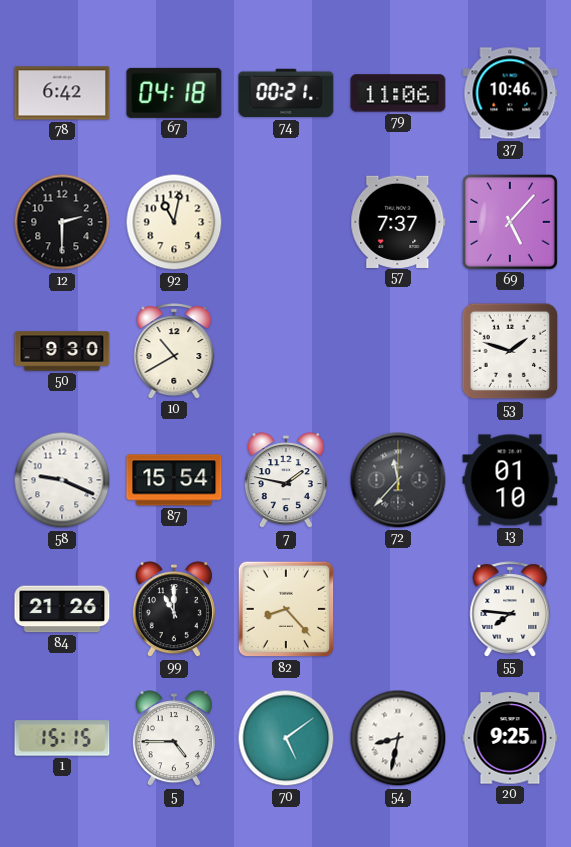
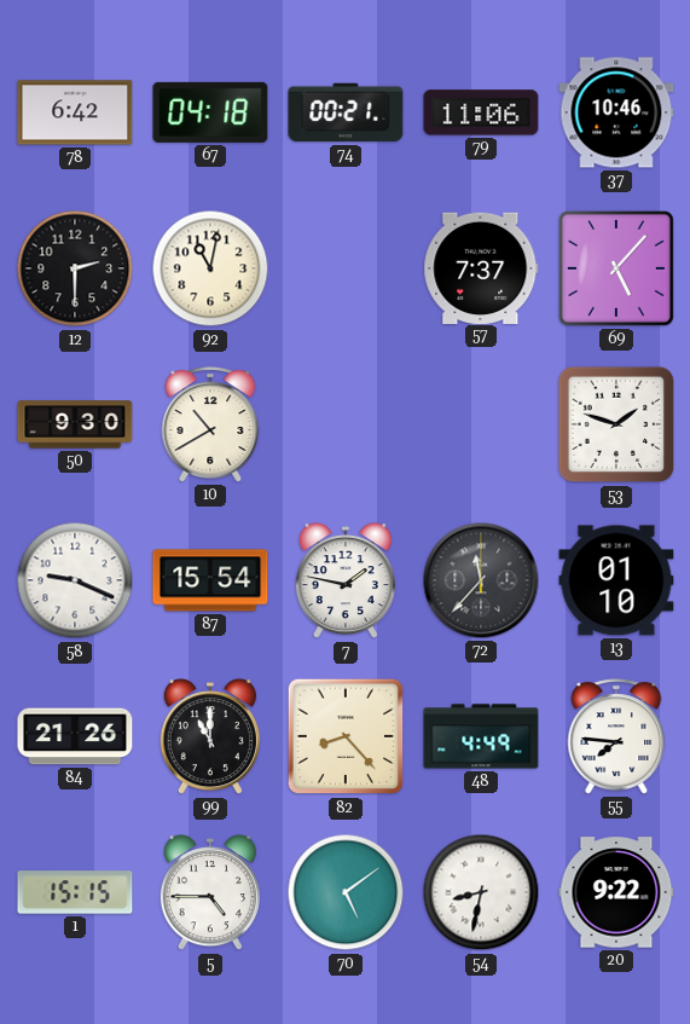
48: none -> 4:49
20: 9:25 -> 9:22
